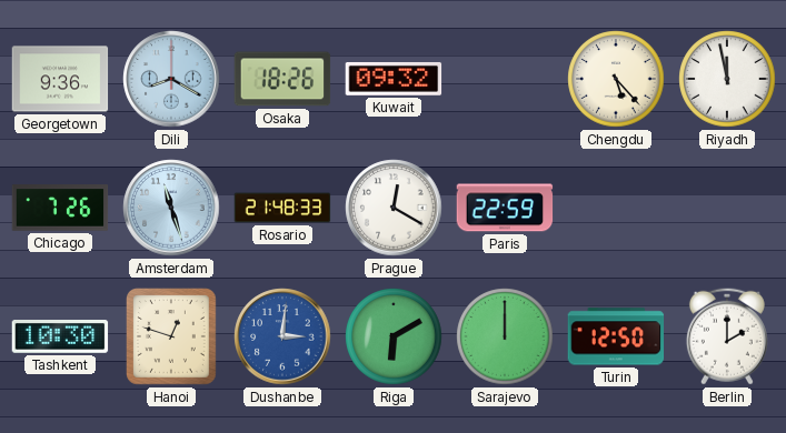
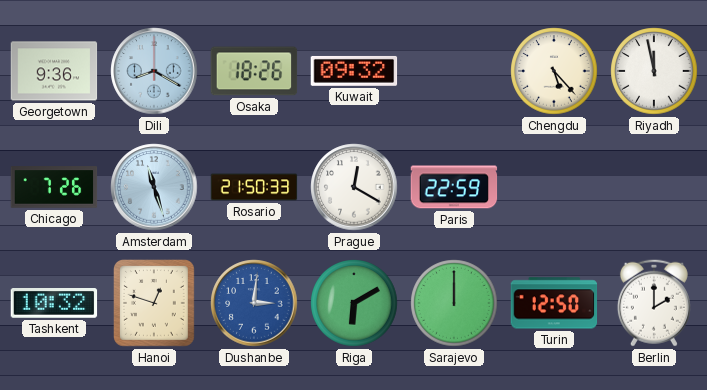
Rosario: 21:48 -> 21:50
Tashkent: 10:30 -> 10:32
